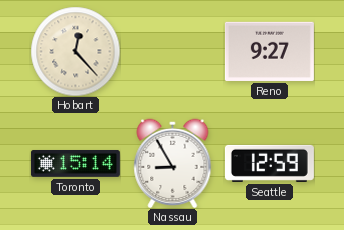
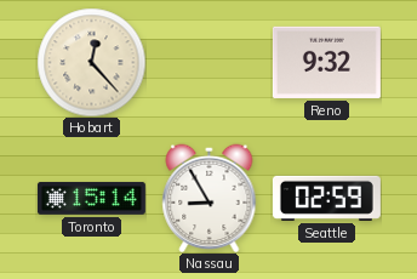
Reno: 9:27 -> 9:32
Seattle: 12:59 -> 02:59
